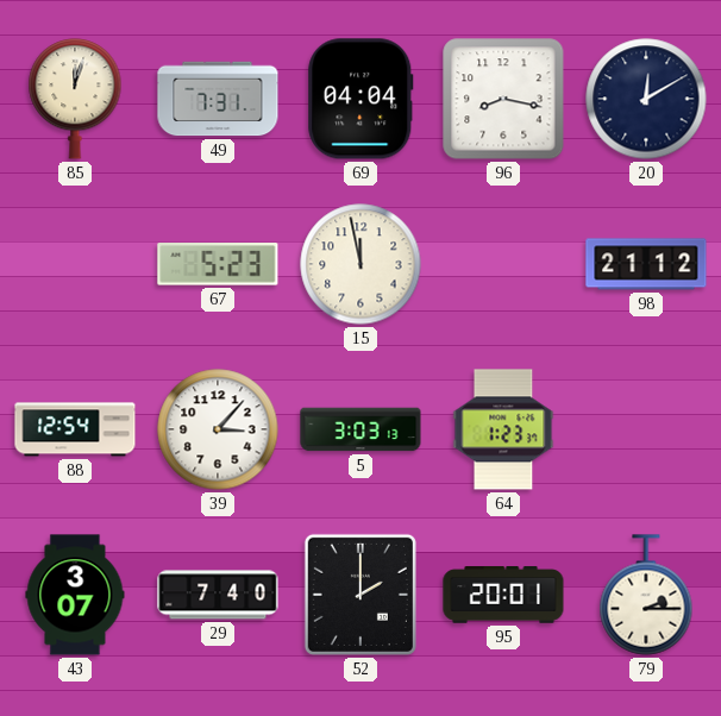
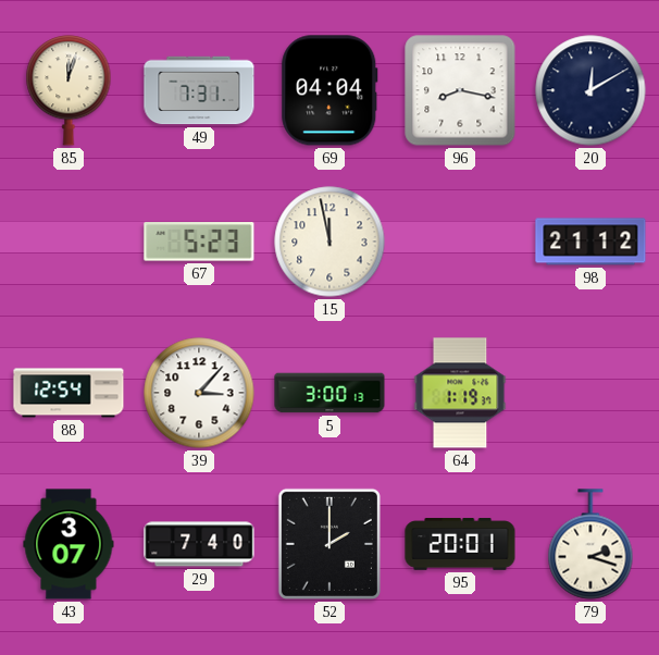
5: 3:03 -> 3:00
64: 1:23 -> 1:19
79: 2:15 -> 2:18
